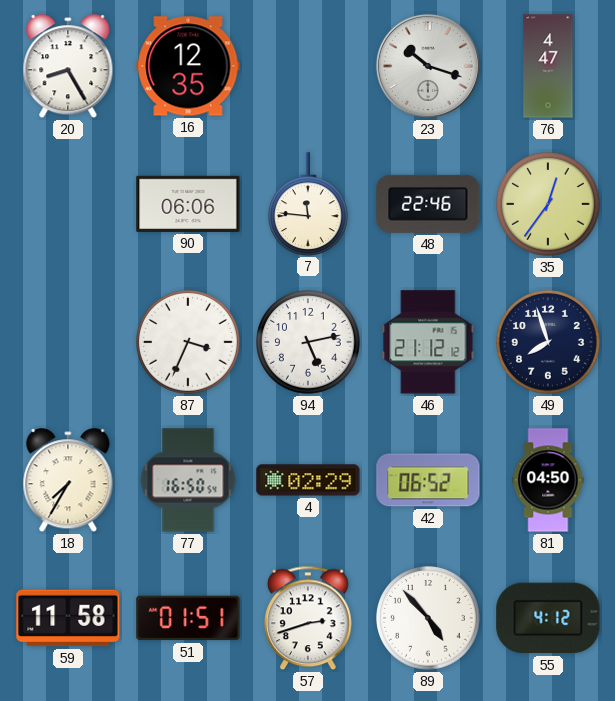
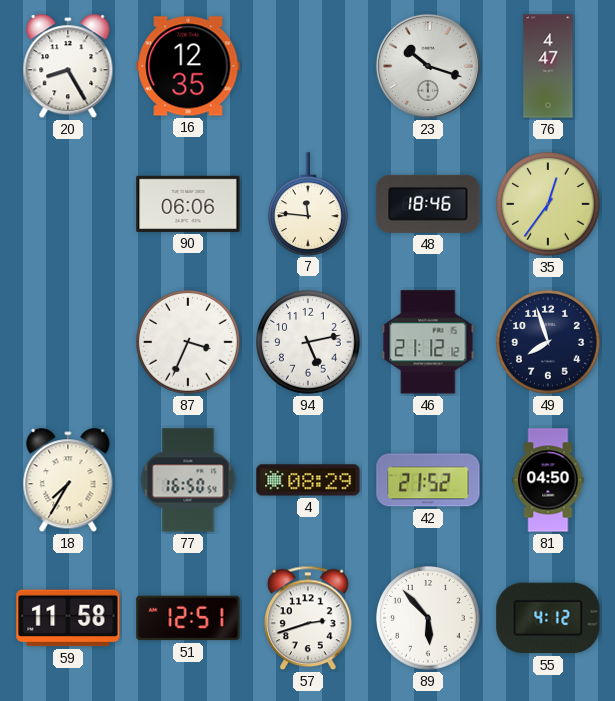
48: 22:46 -> 18:46
4: 02:29 -> 08:29
42: 06:52 -> 21:52
51: 01:51 -> 12:51
89: 4:53 -> 5:53
